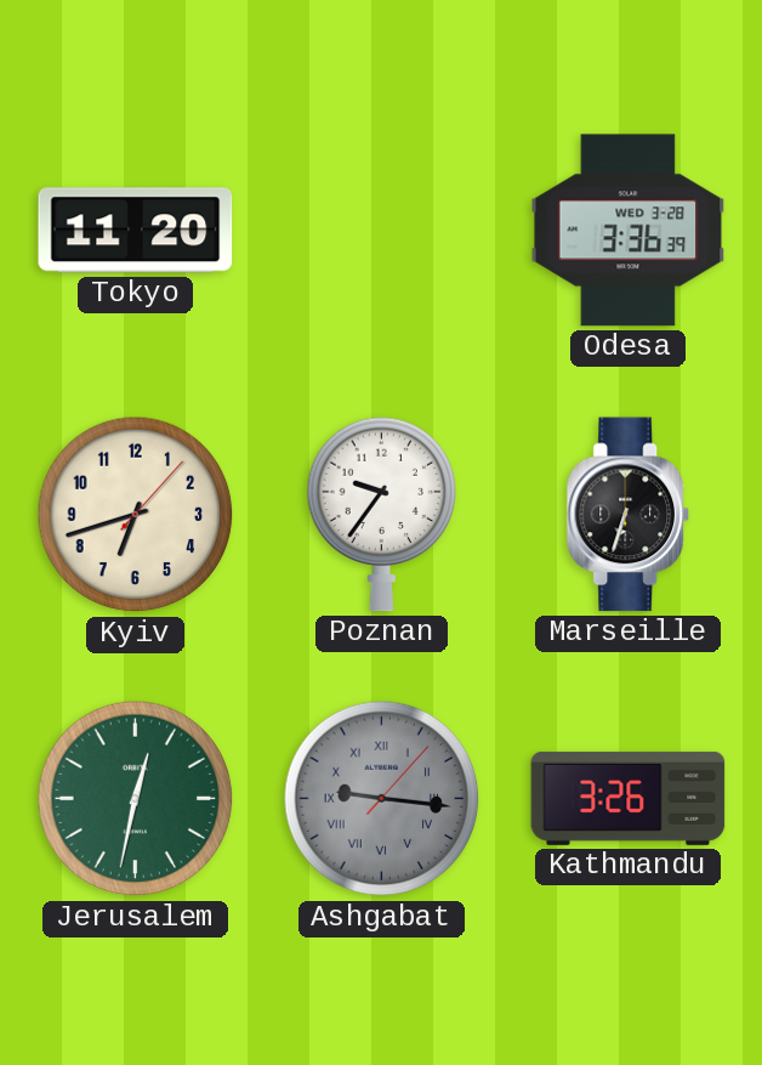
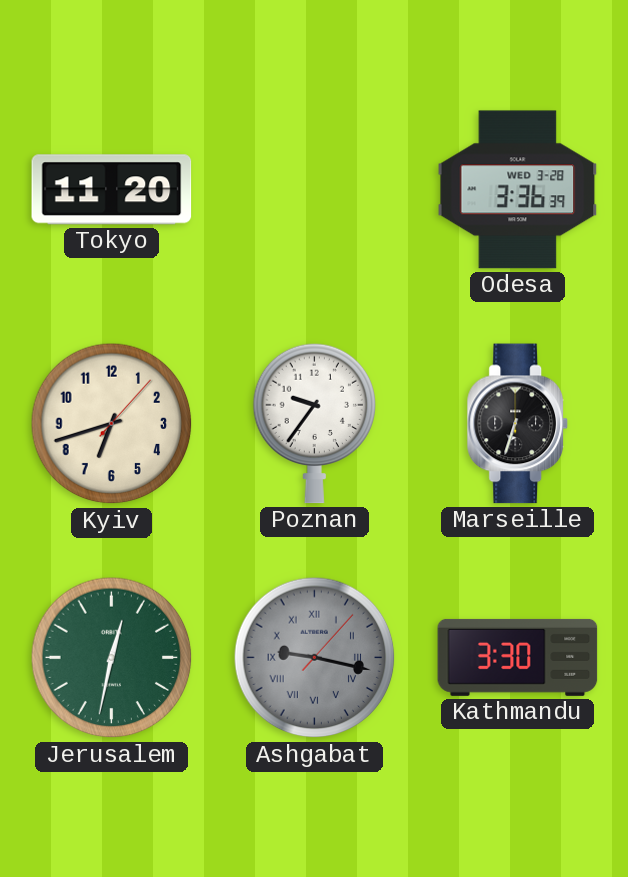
Ashgabat: 9:16 -> 9:17
Kathmandu: 3:26 -> 3:30
